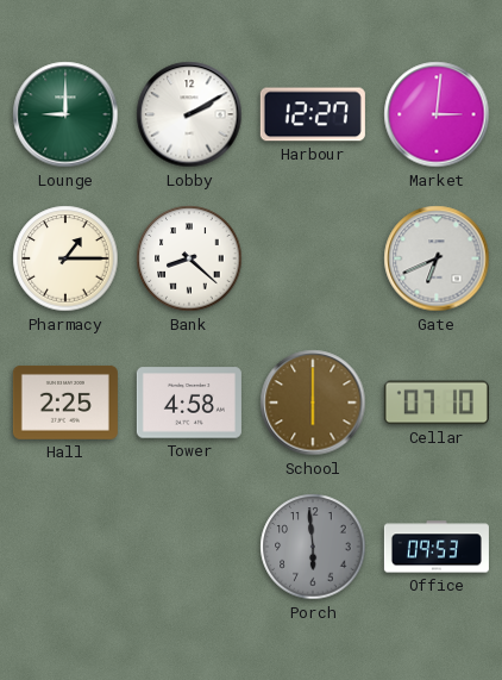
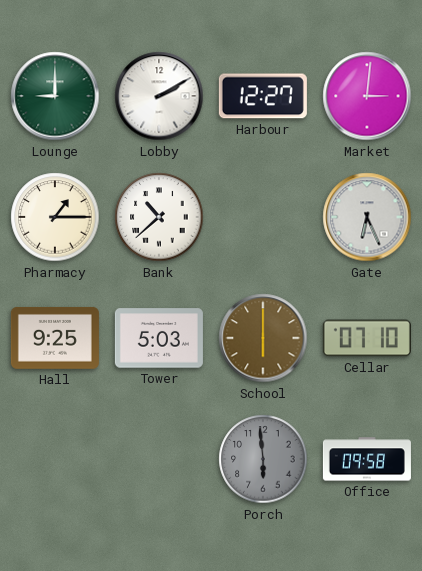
Bank: 8:22 -> 10:38
Gate: 6:41 -> 6:26
Hall: 2:25 -> 9:25
Tower: 4:58 -> 5:03
Office: 09:53 -> 09:58
